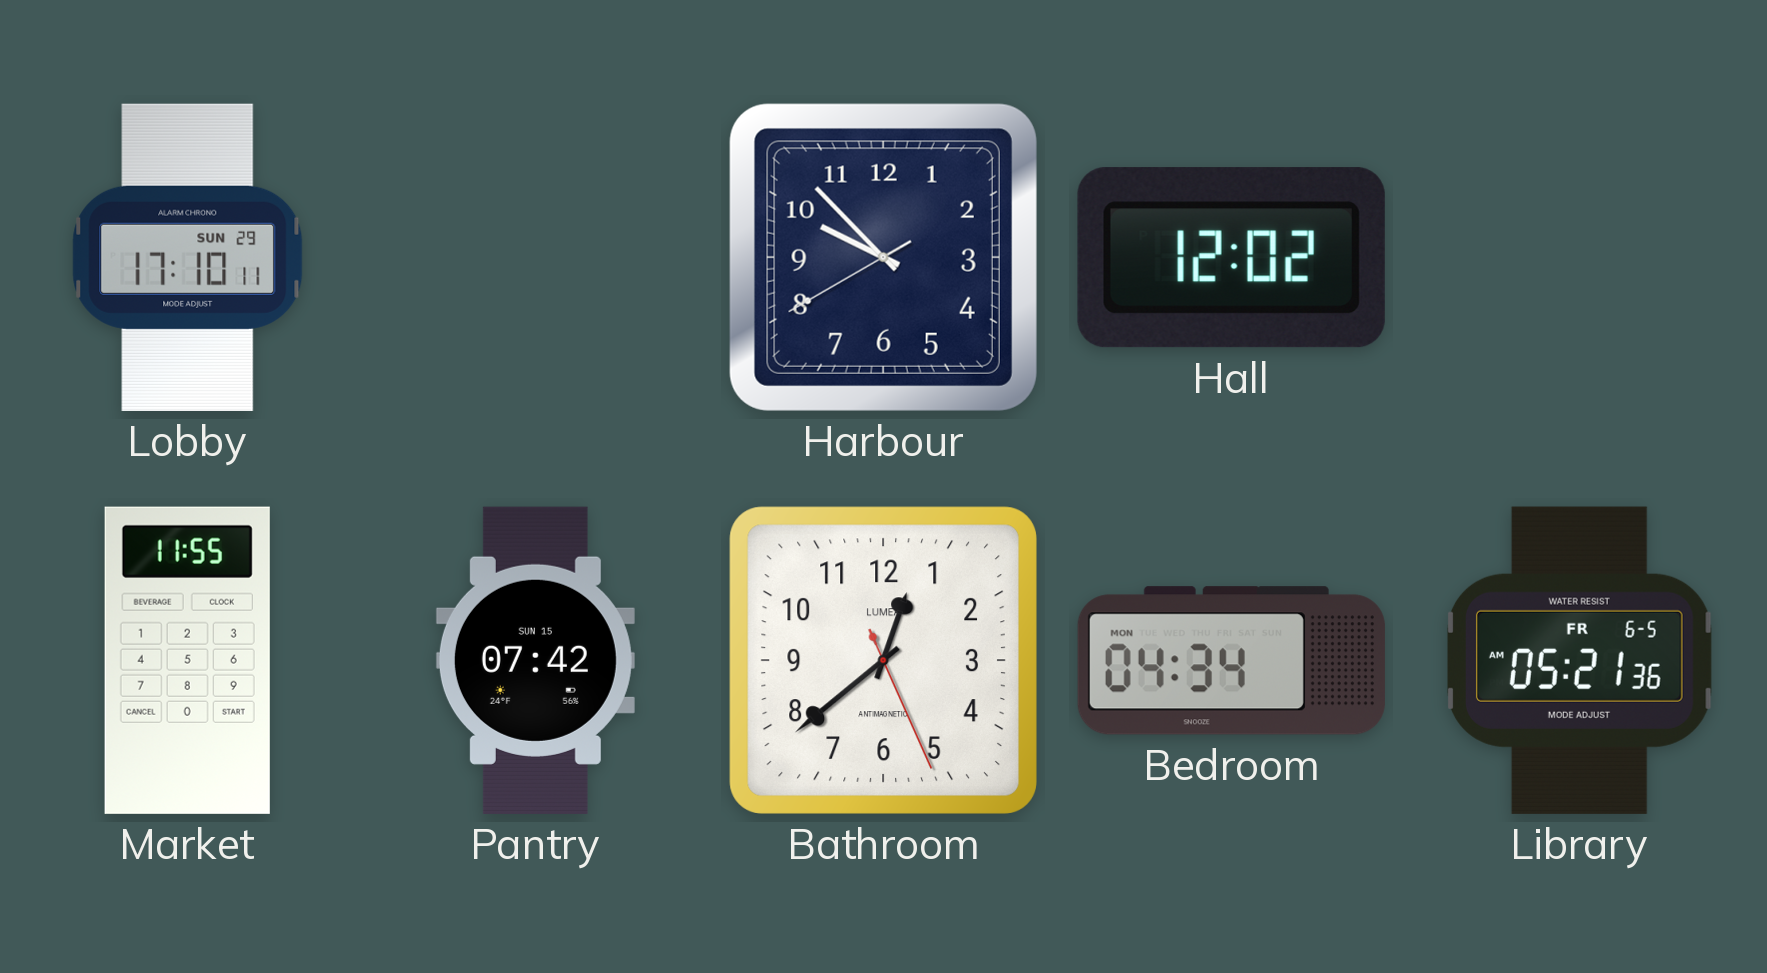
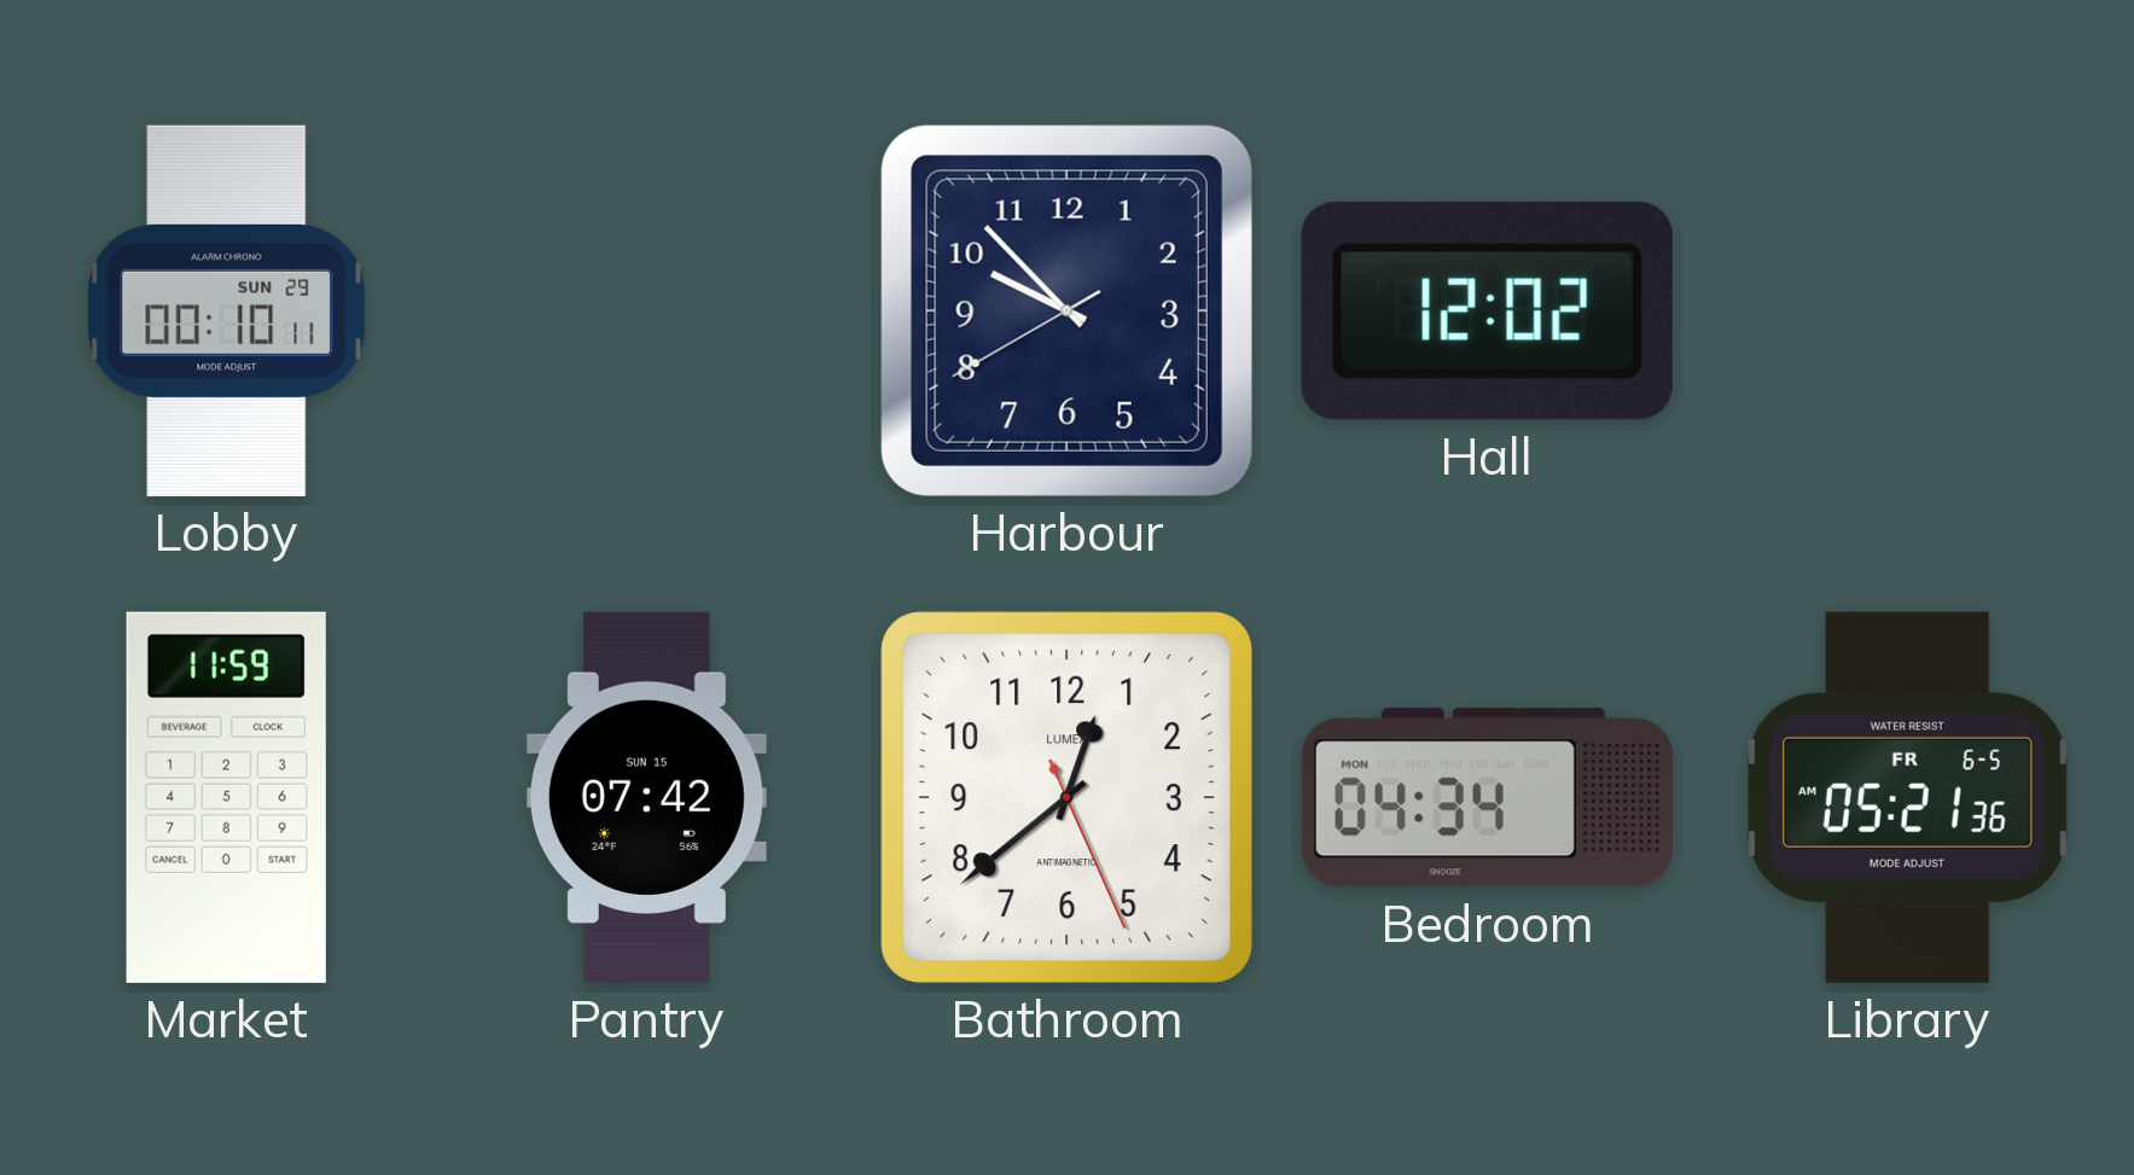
Lobby: 17:10 -> 00:10
Market: 11:55 -> 11:59
